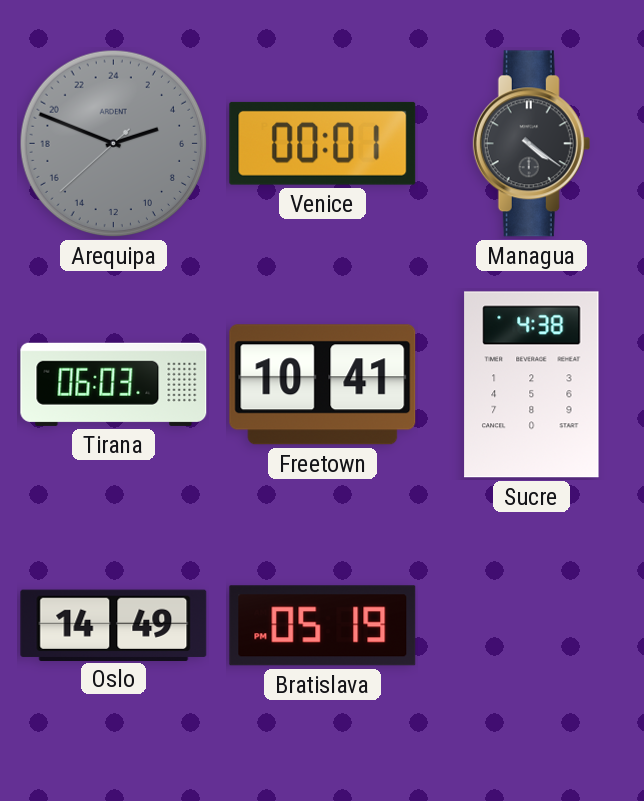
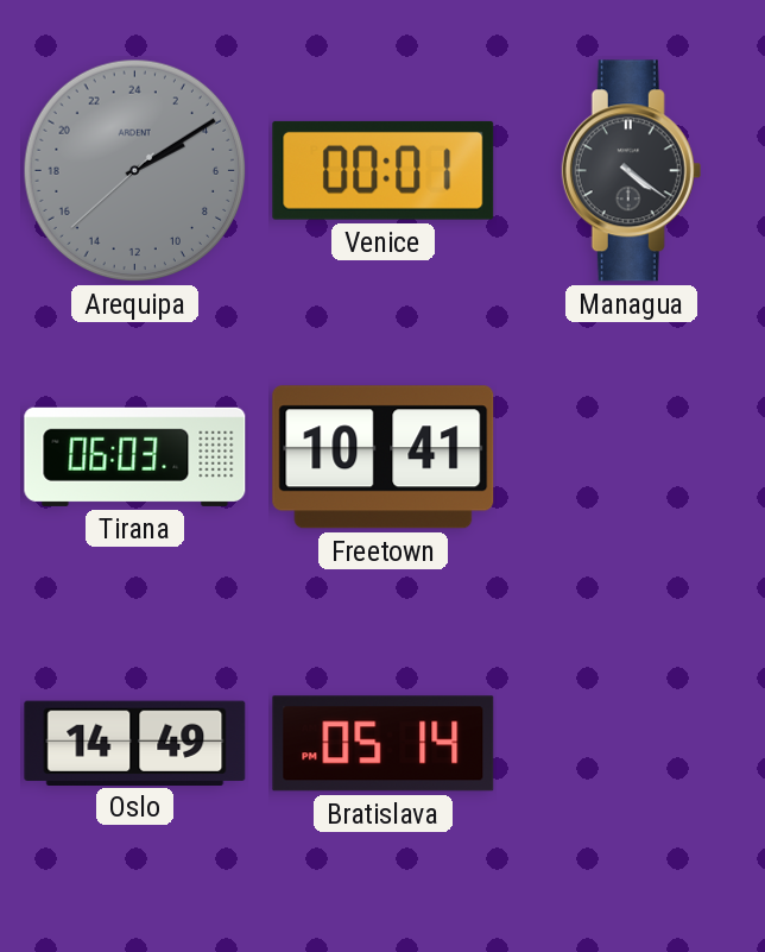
Arequipa: 4:48 -> 4:09
Sucre: 4:38 -> none
Bratislava: 05:19 -> 05:14
